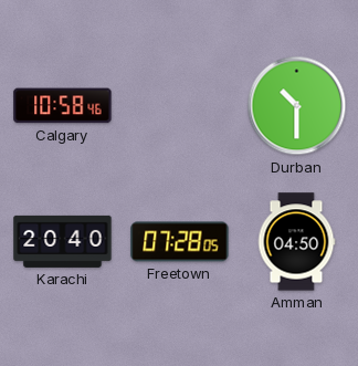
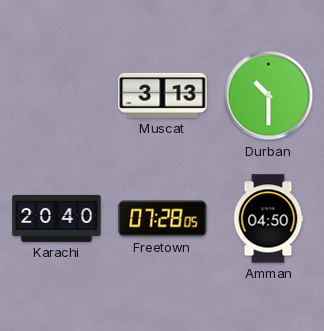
Calgary: 10:58 -> none
Muscat: none -> 3:13
